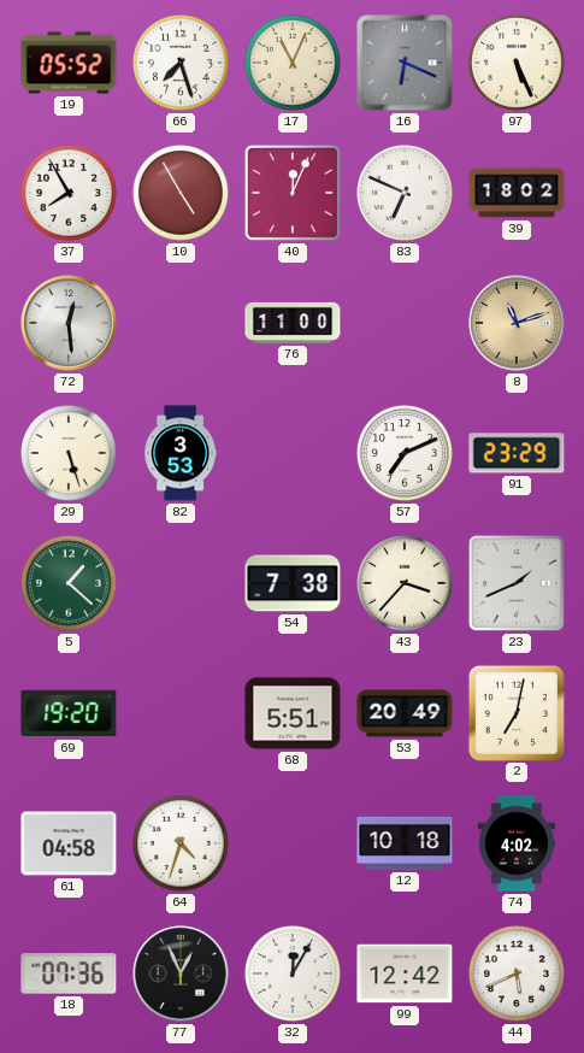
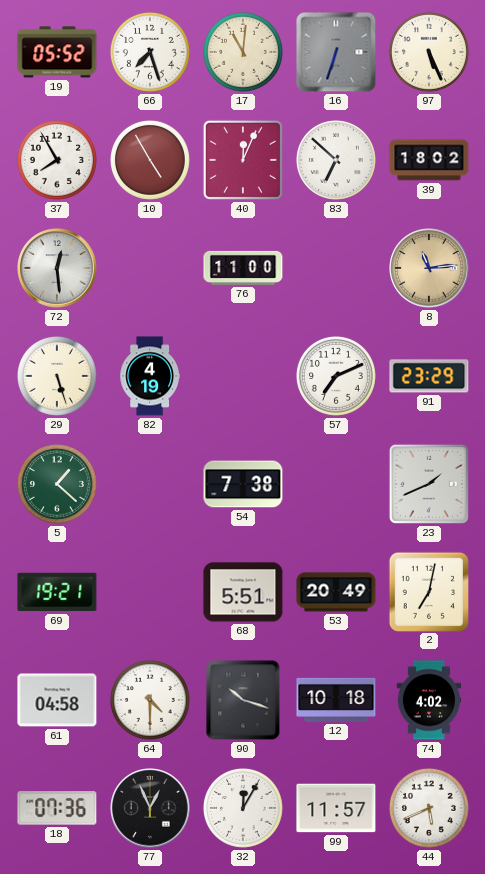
17: 11:04 -> 11:01
16: 6:19 -> 6:33
83: 6:49 -> 6:52
8: 11:12 -> 11:14
82: 3:53 -> 4:19
43: 3:37 -> none
69: 19:20 -> 19:21
64: 4:33 -> 4:30
90: none -> 10:18
99: 12:42 -> 11:57
